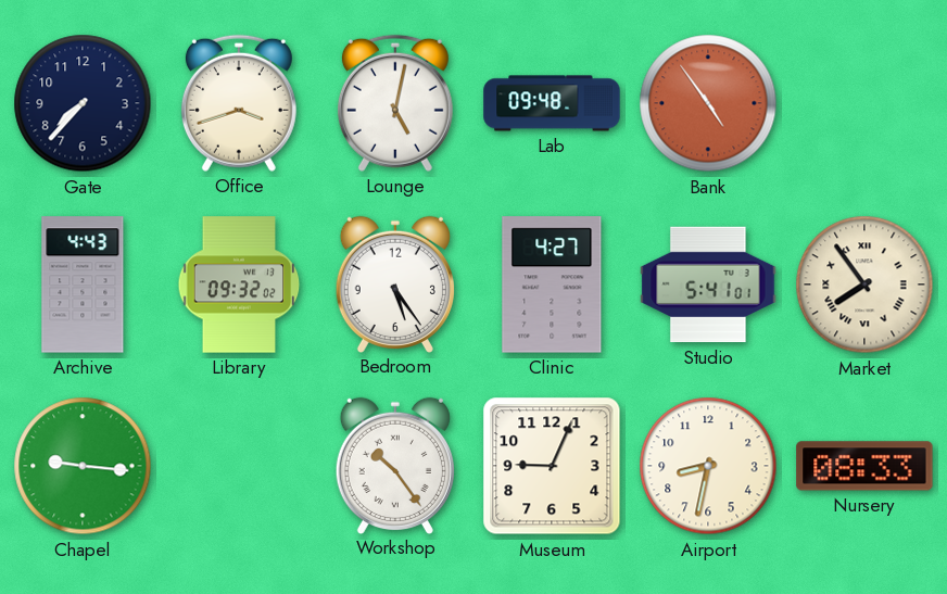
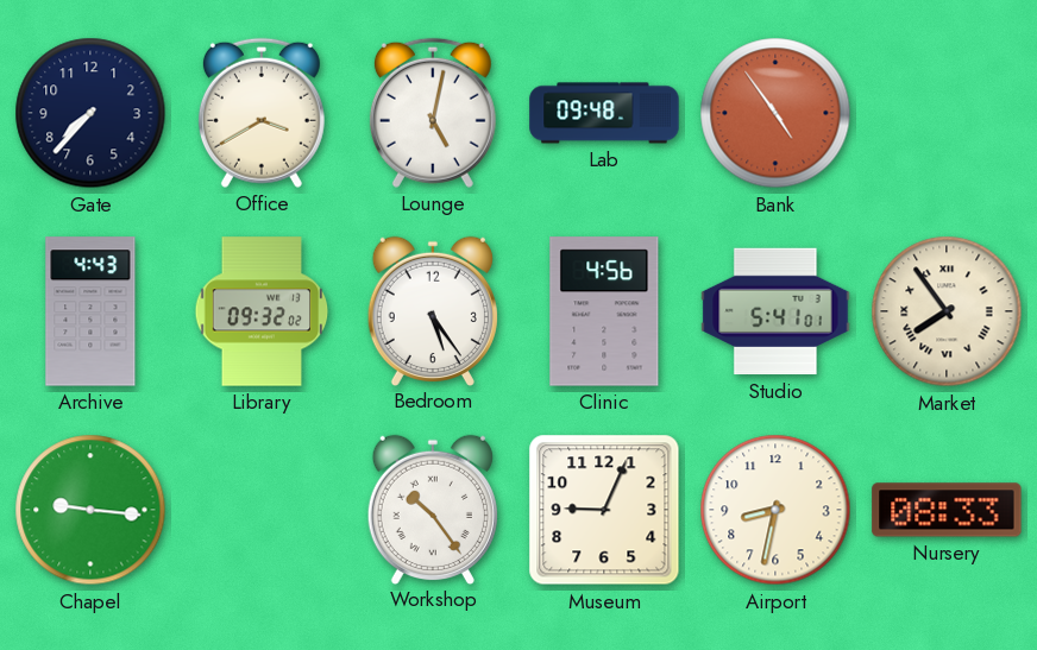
Office: 3:42 -> 3:40
Clinic: 4:27 -> 4:56
